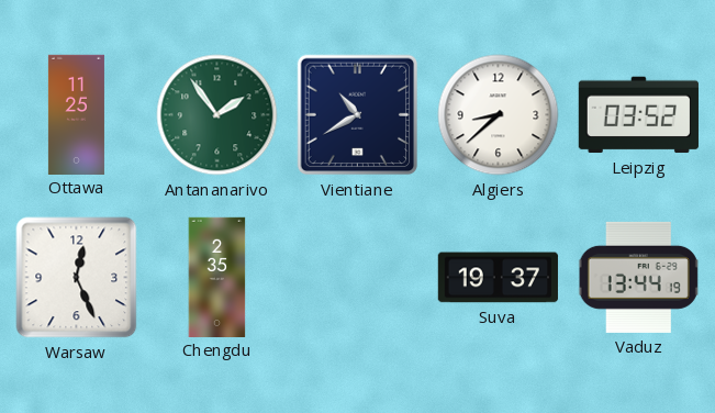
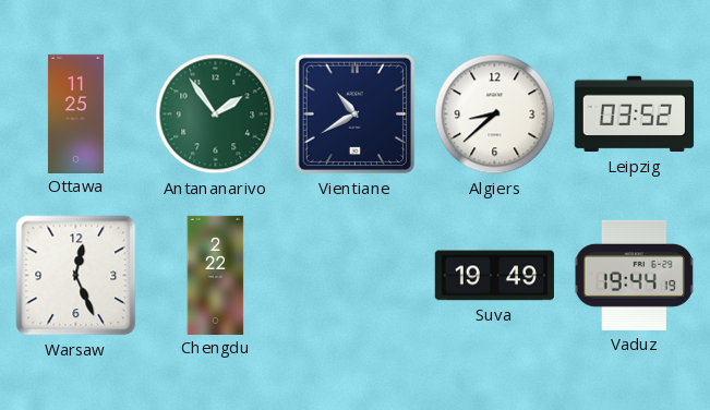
Chengdu: 2:35 -> 2:22
Suva: 19:37 -> 19:49
Vaduz: 13:44 -> 19:44
